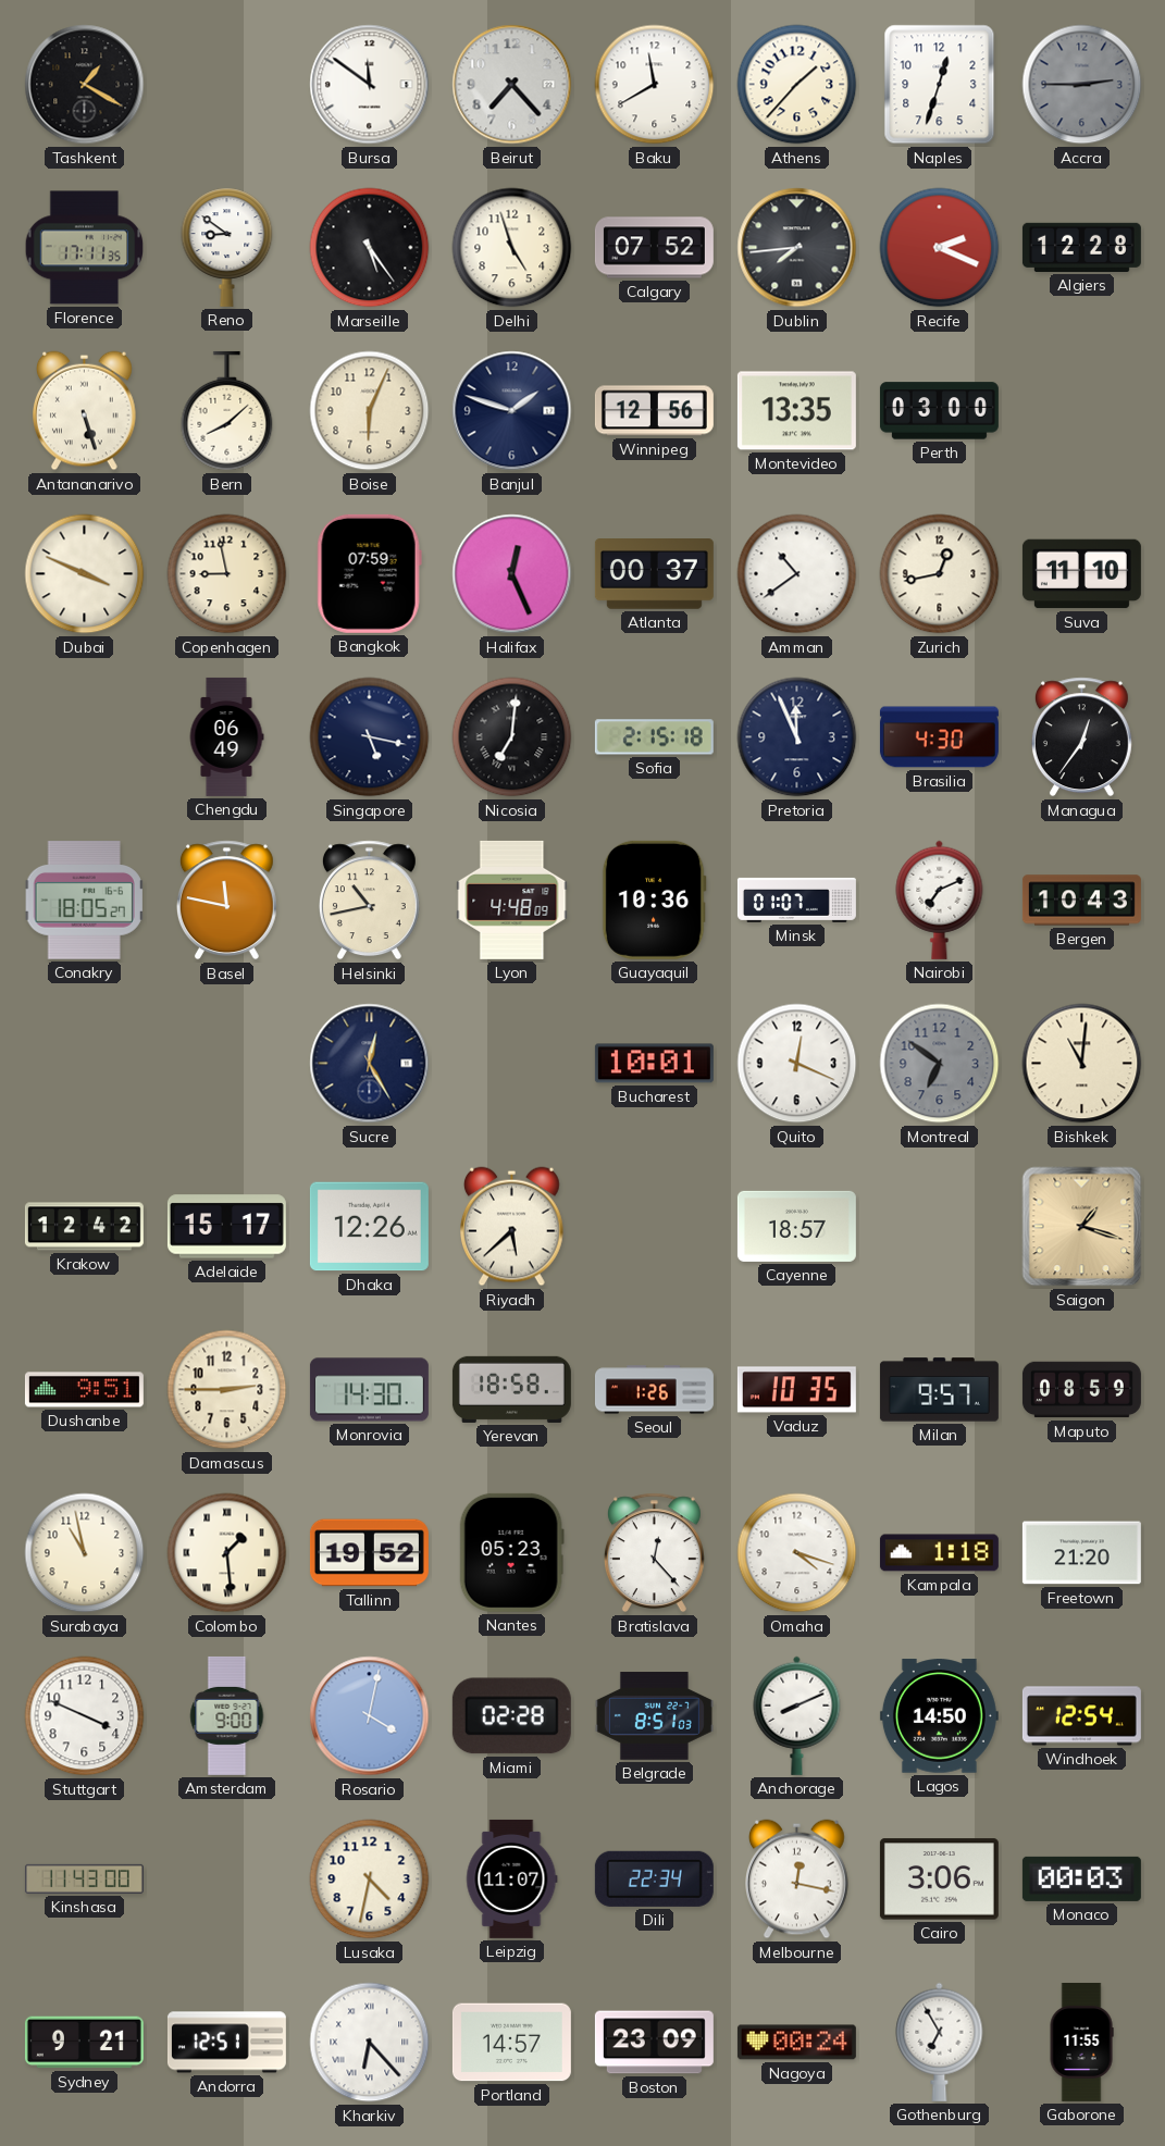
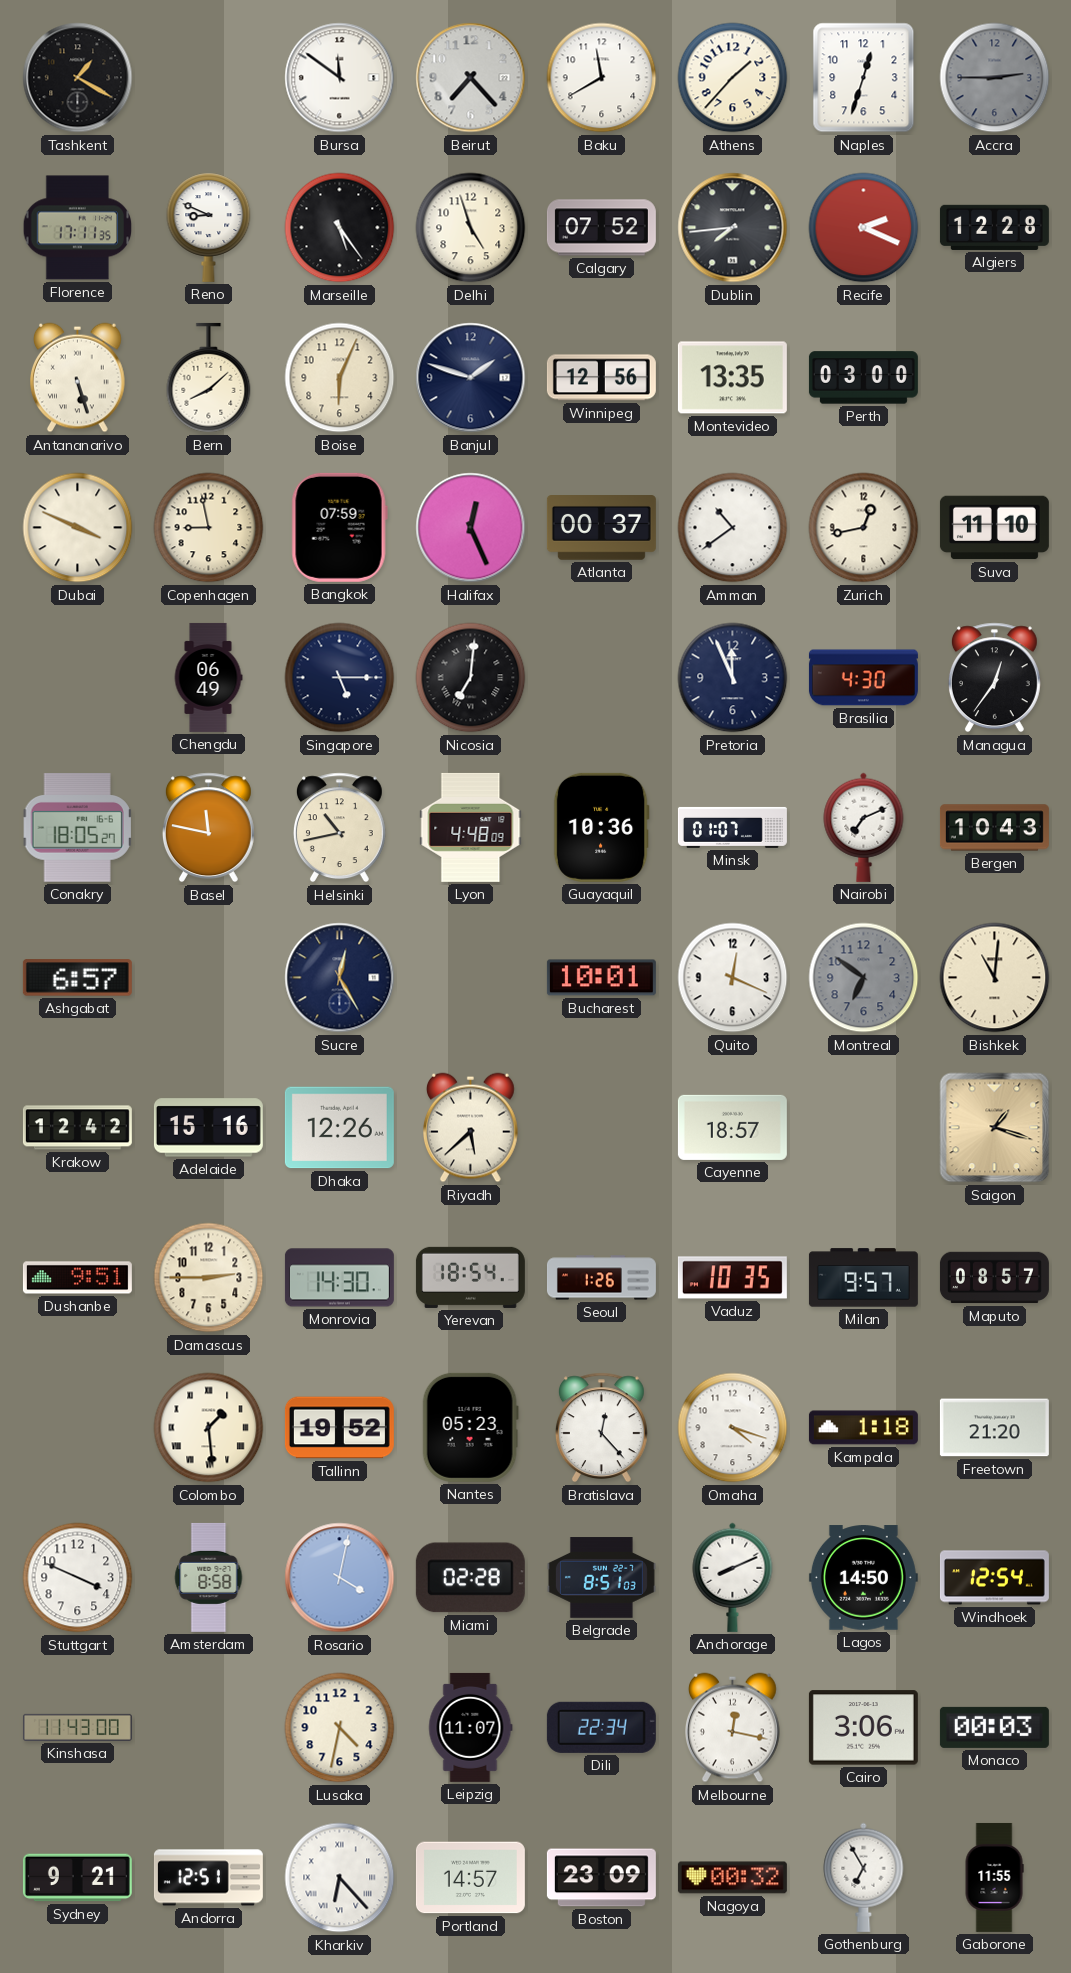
Reno: 8:51 -> 8:49
Singapore: 5:17 -> 5:15
Sofia: 2:15 -> none
Ashgabat: none -> 6:57
Adelaide: 15:17 -> 15:16
Yerevan: 18:58 -> 18:54
Maputo: 08:59 -> 08:57
Surabaya: 10:58 -> none
Amsterdam: 9:00 -> 8:58
Nagoya: 00:24 -> 00:32
